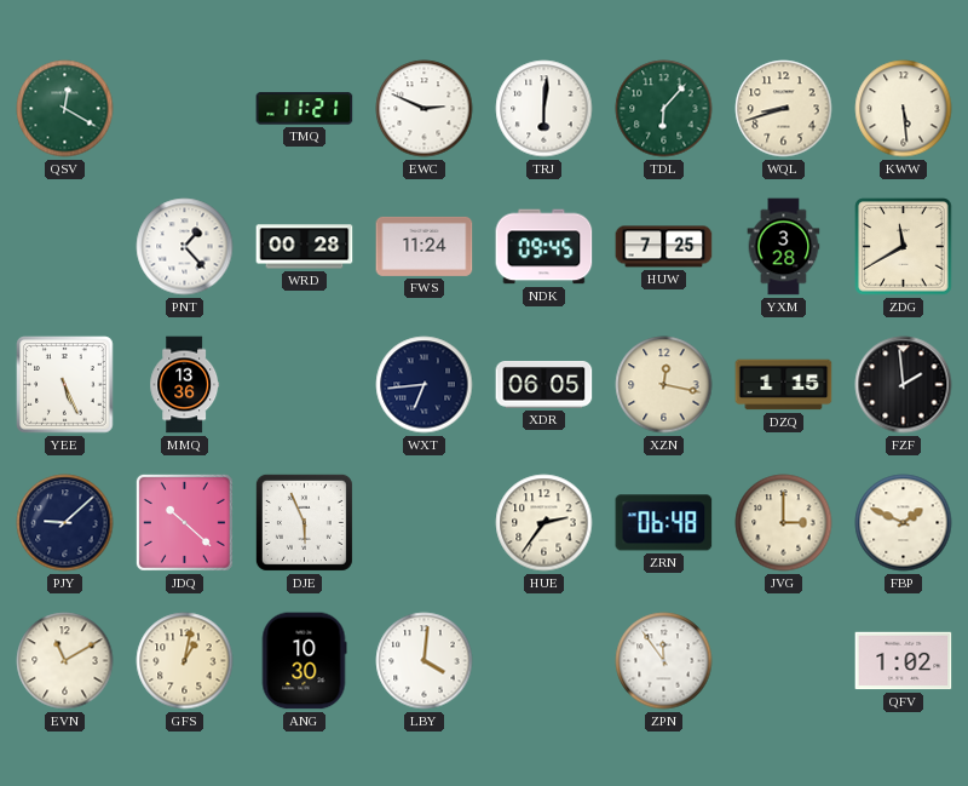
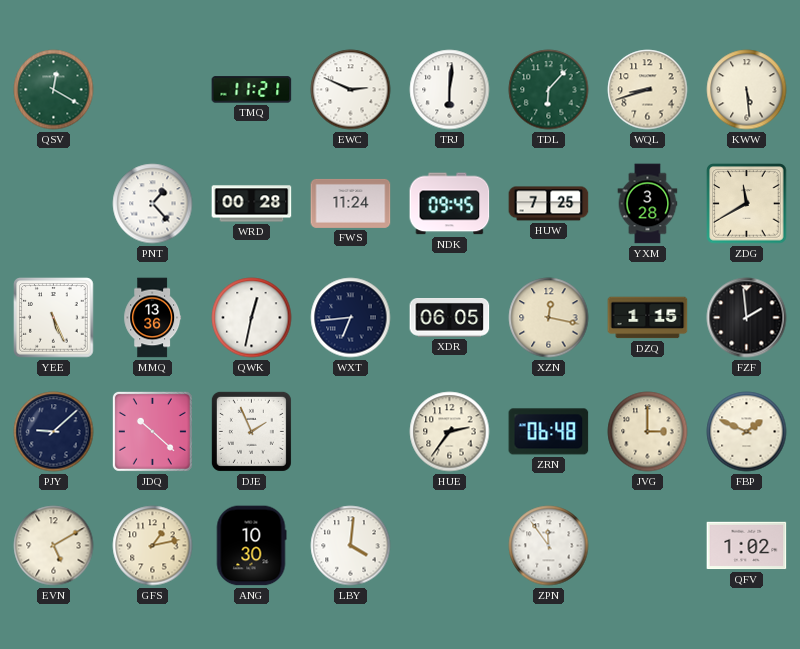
QWK: none -> 12:32
DJE: 5:56 -> 1:56
EVN: 11:10 -> 5:10
GFS: 1:02 -> 1:13
